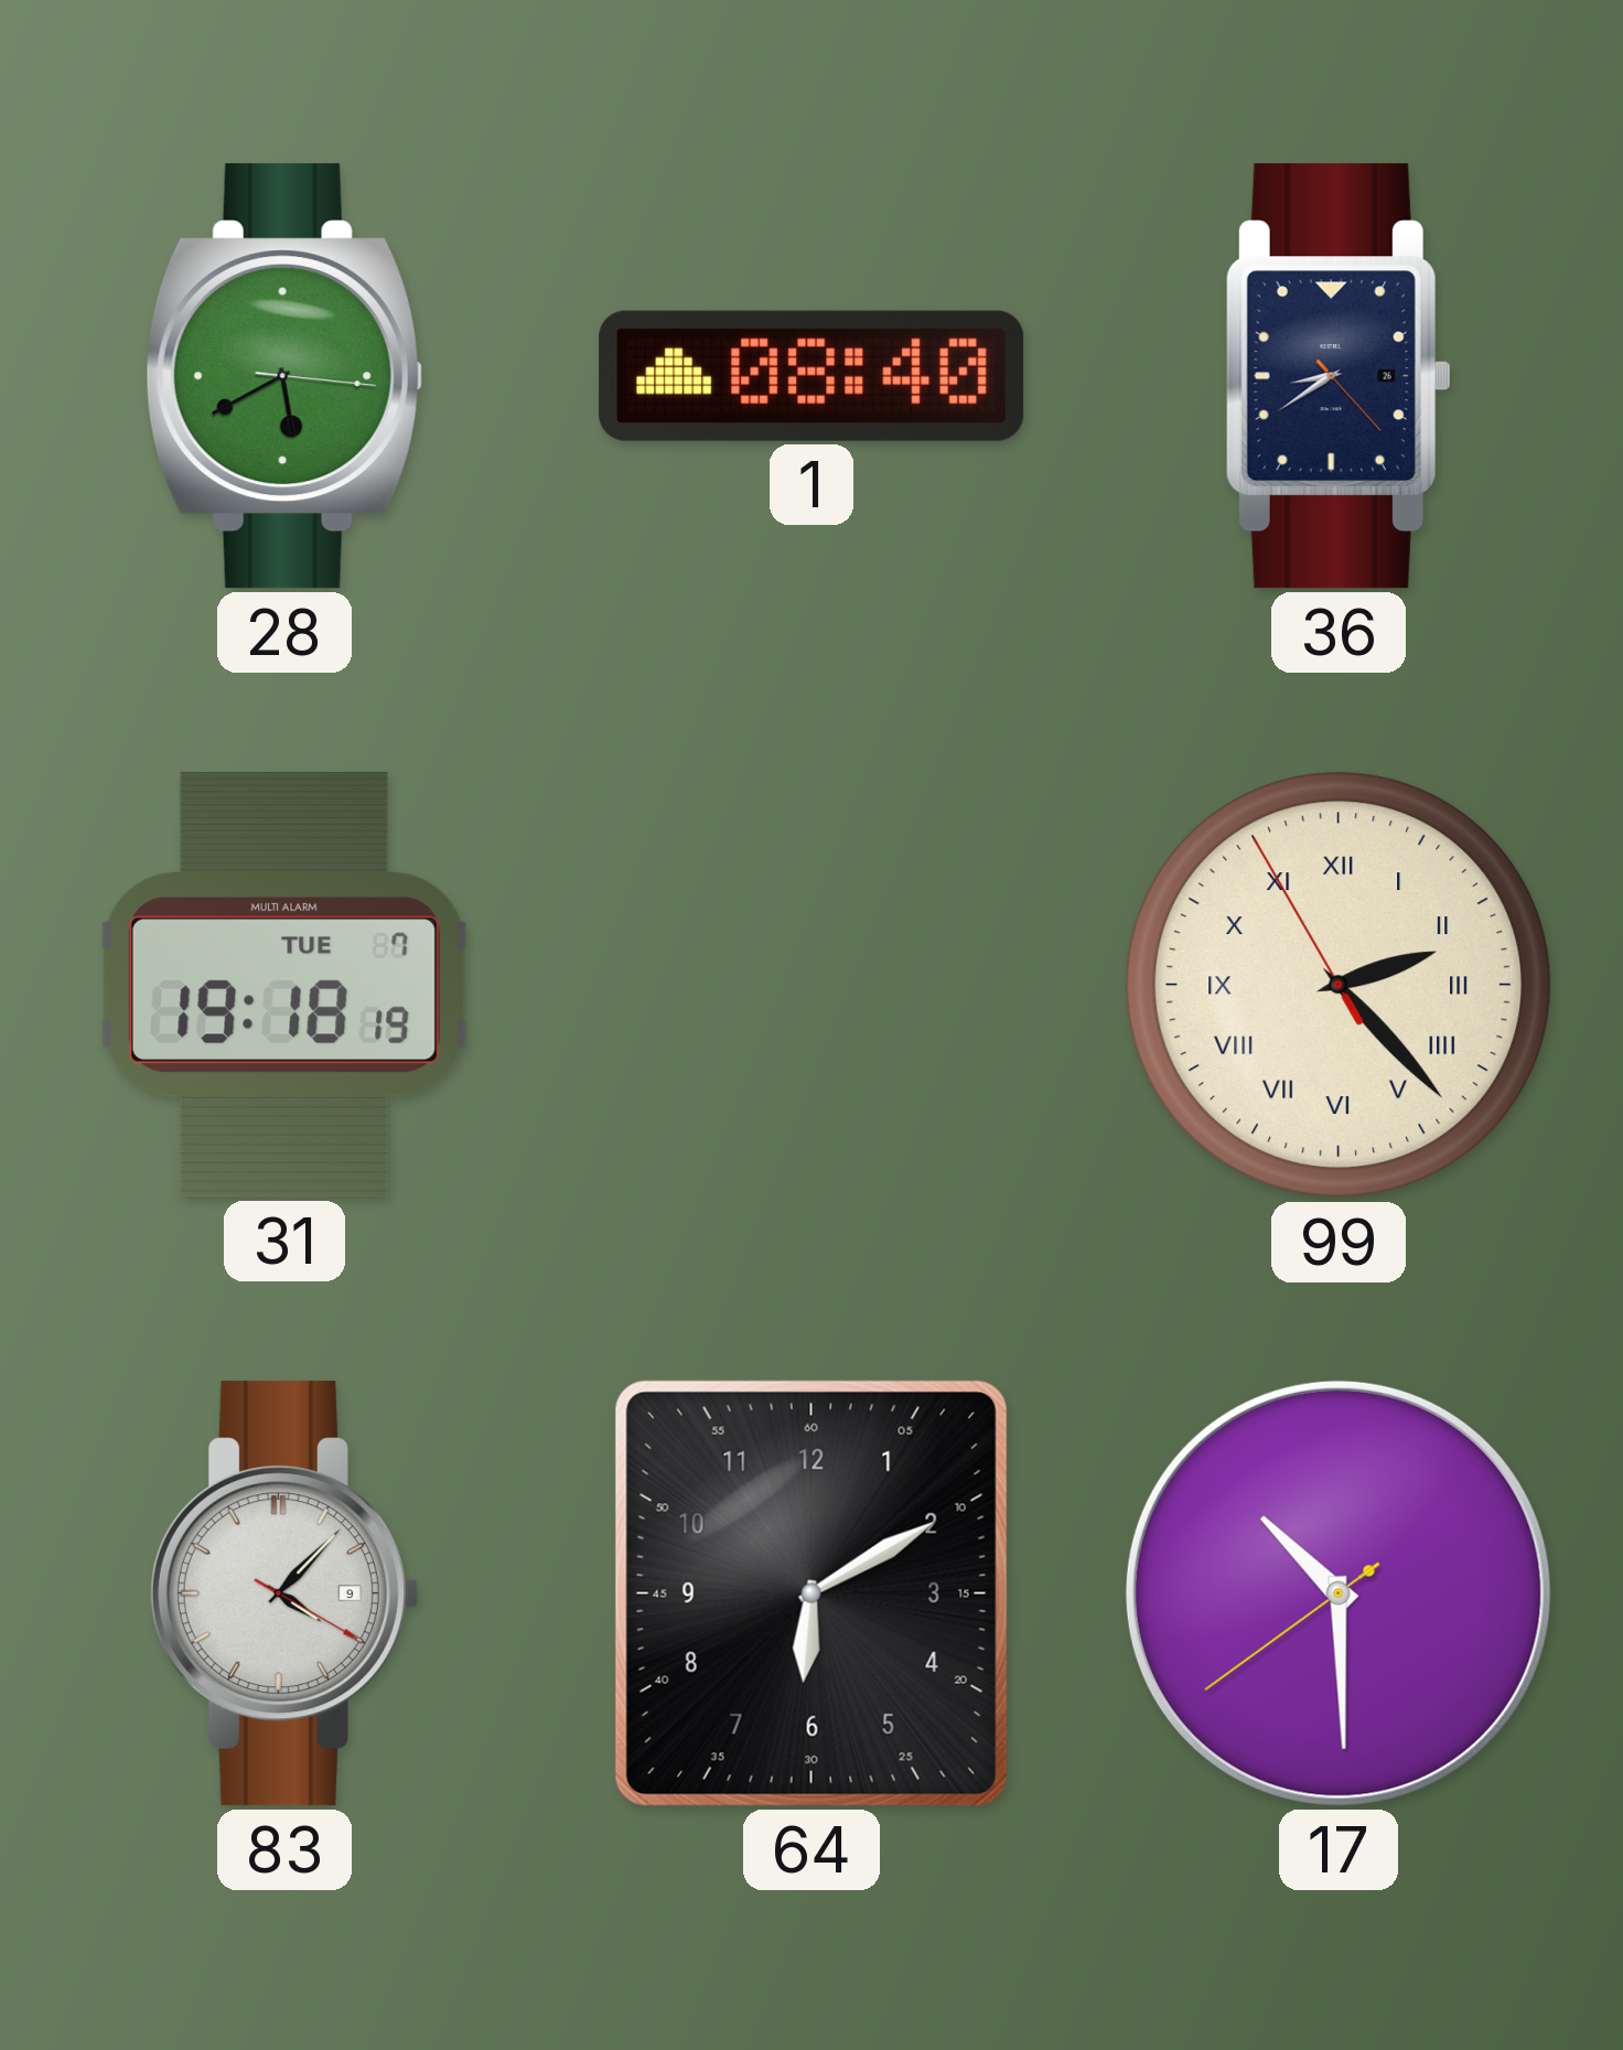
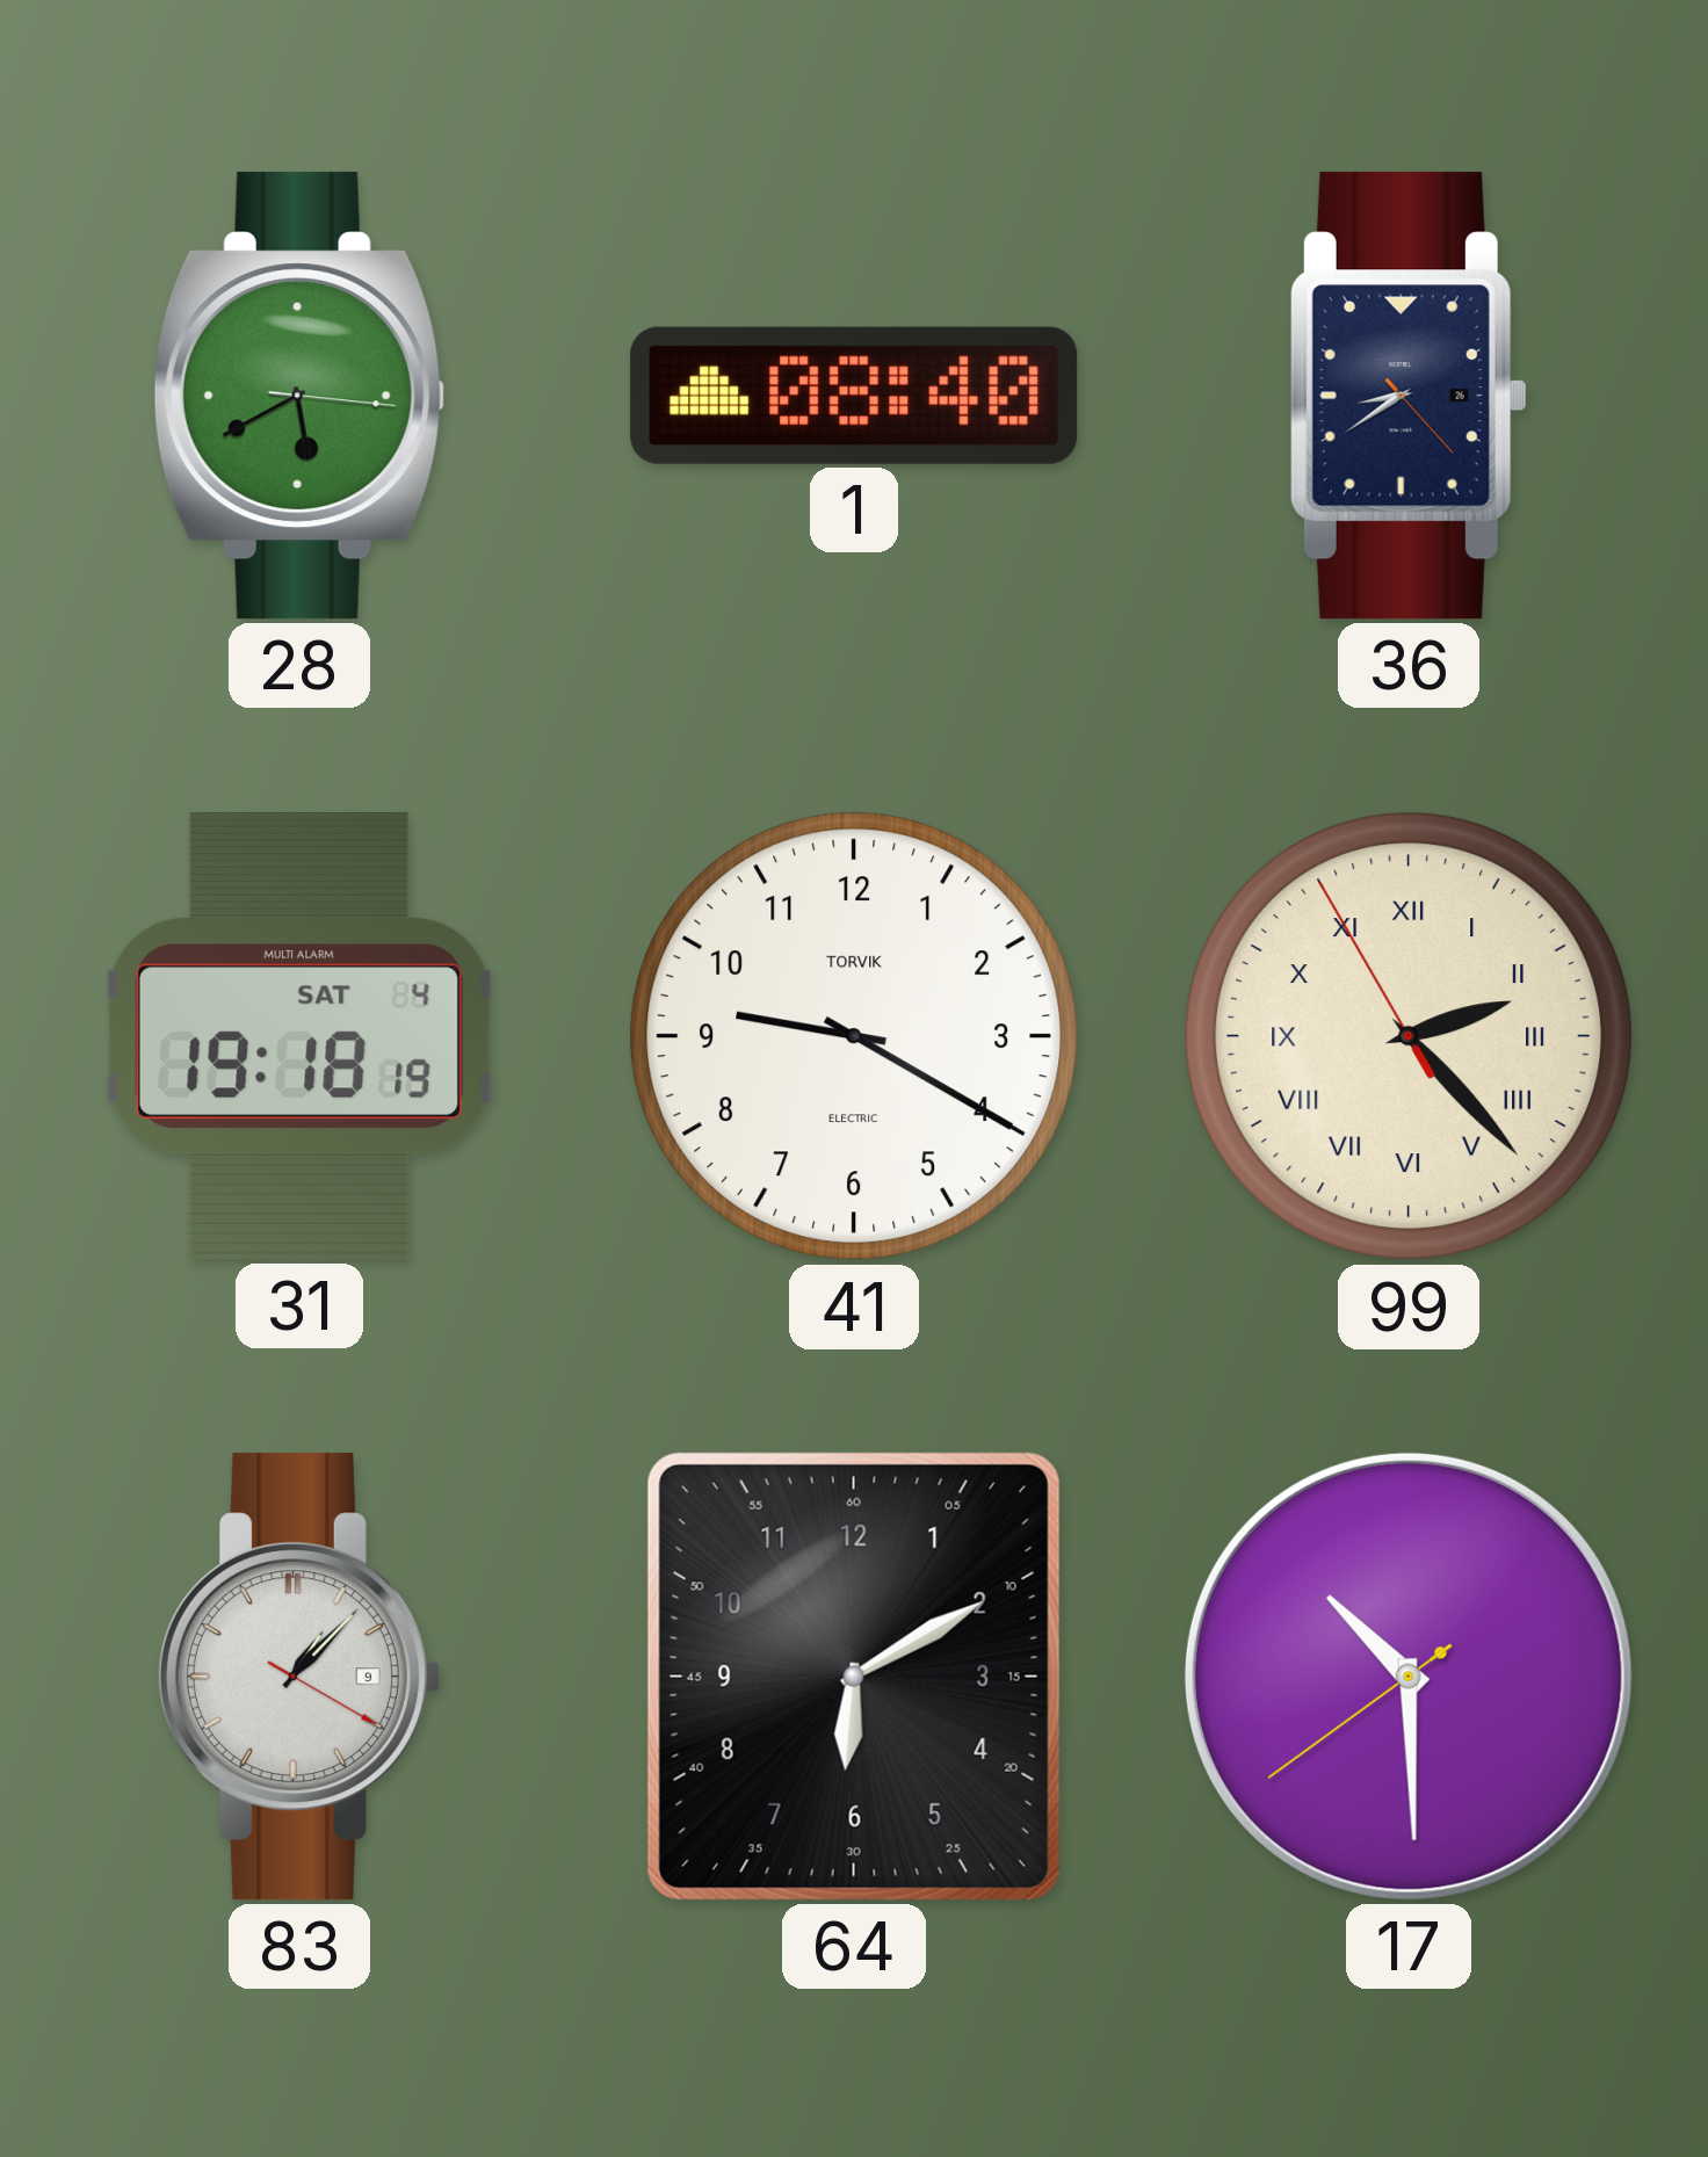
31 date: TUE 7 -> SAT 4
41: none -> 9:20
83: 4:07 -> 1:07
